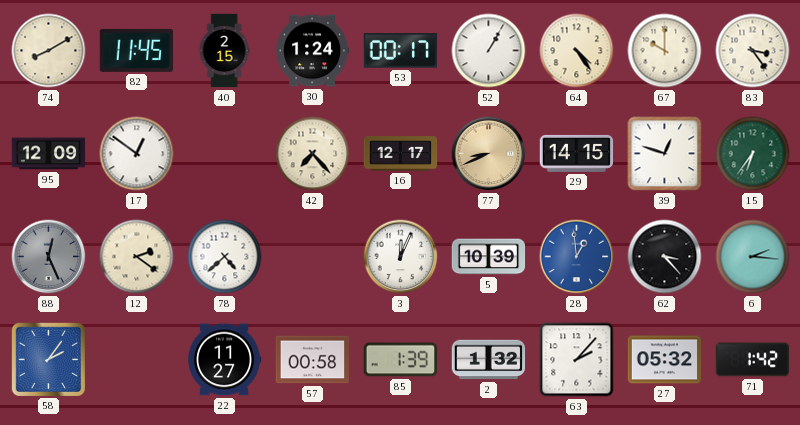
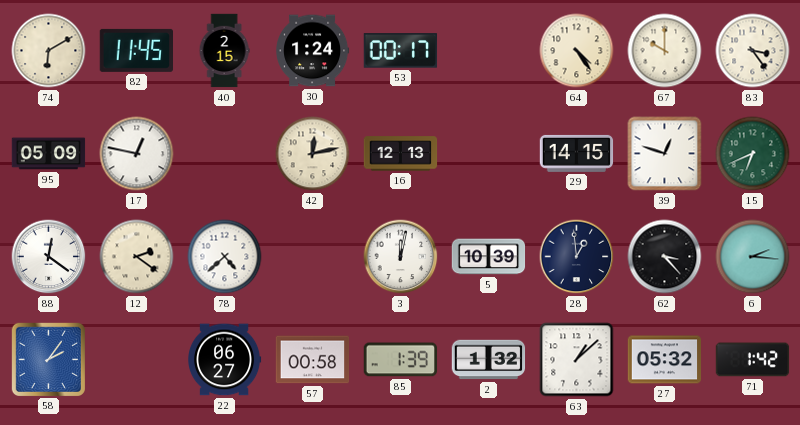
74: 8:10 -> 6:10
52: 1:05 -> none
95: 12:09 -> 05:09
17: 12:51 -> 12:47
42: 7:23 -> 12:13
16: 12:17 -> 12:13
77: 8:41 -> none
15: 6:36 -> 6:41
88: 12:26 -> 12:21
88 dial: grey -> white
3: 12:04 -> 12:02
28 dial: blue -> navy
22: 11:27 -> 06:27
63: 2:07 -> 1:08
